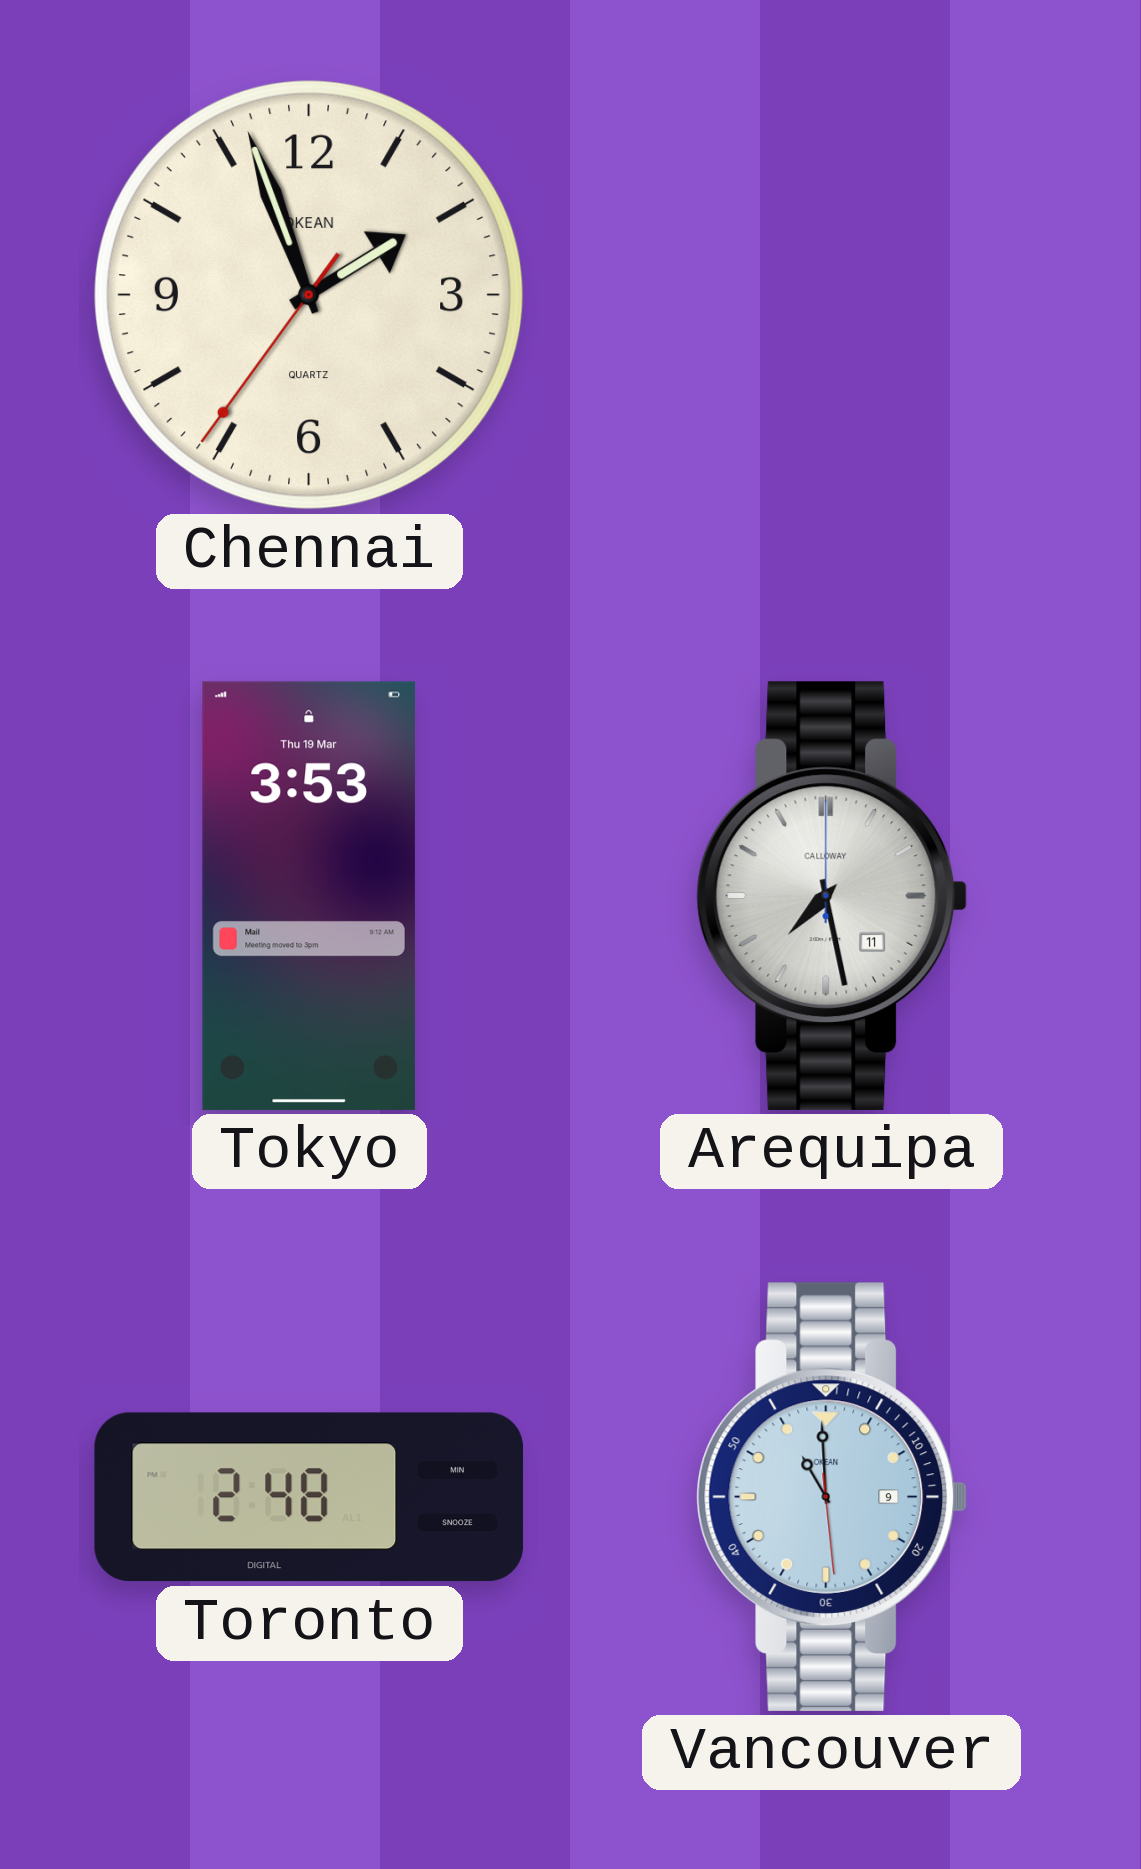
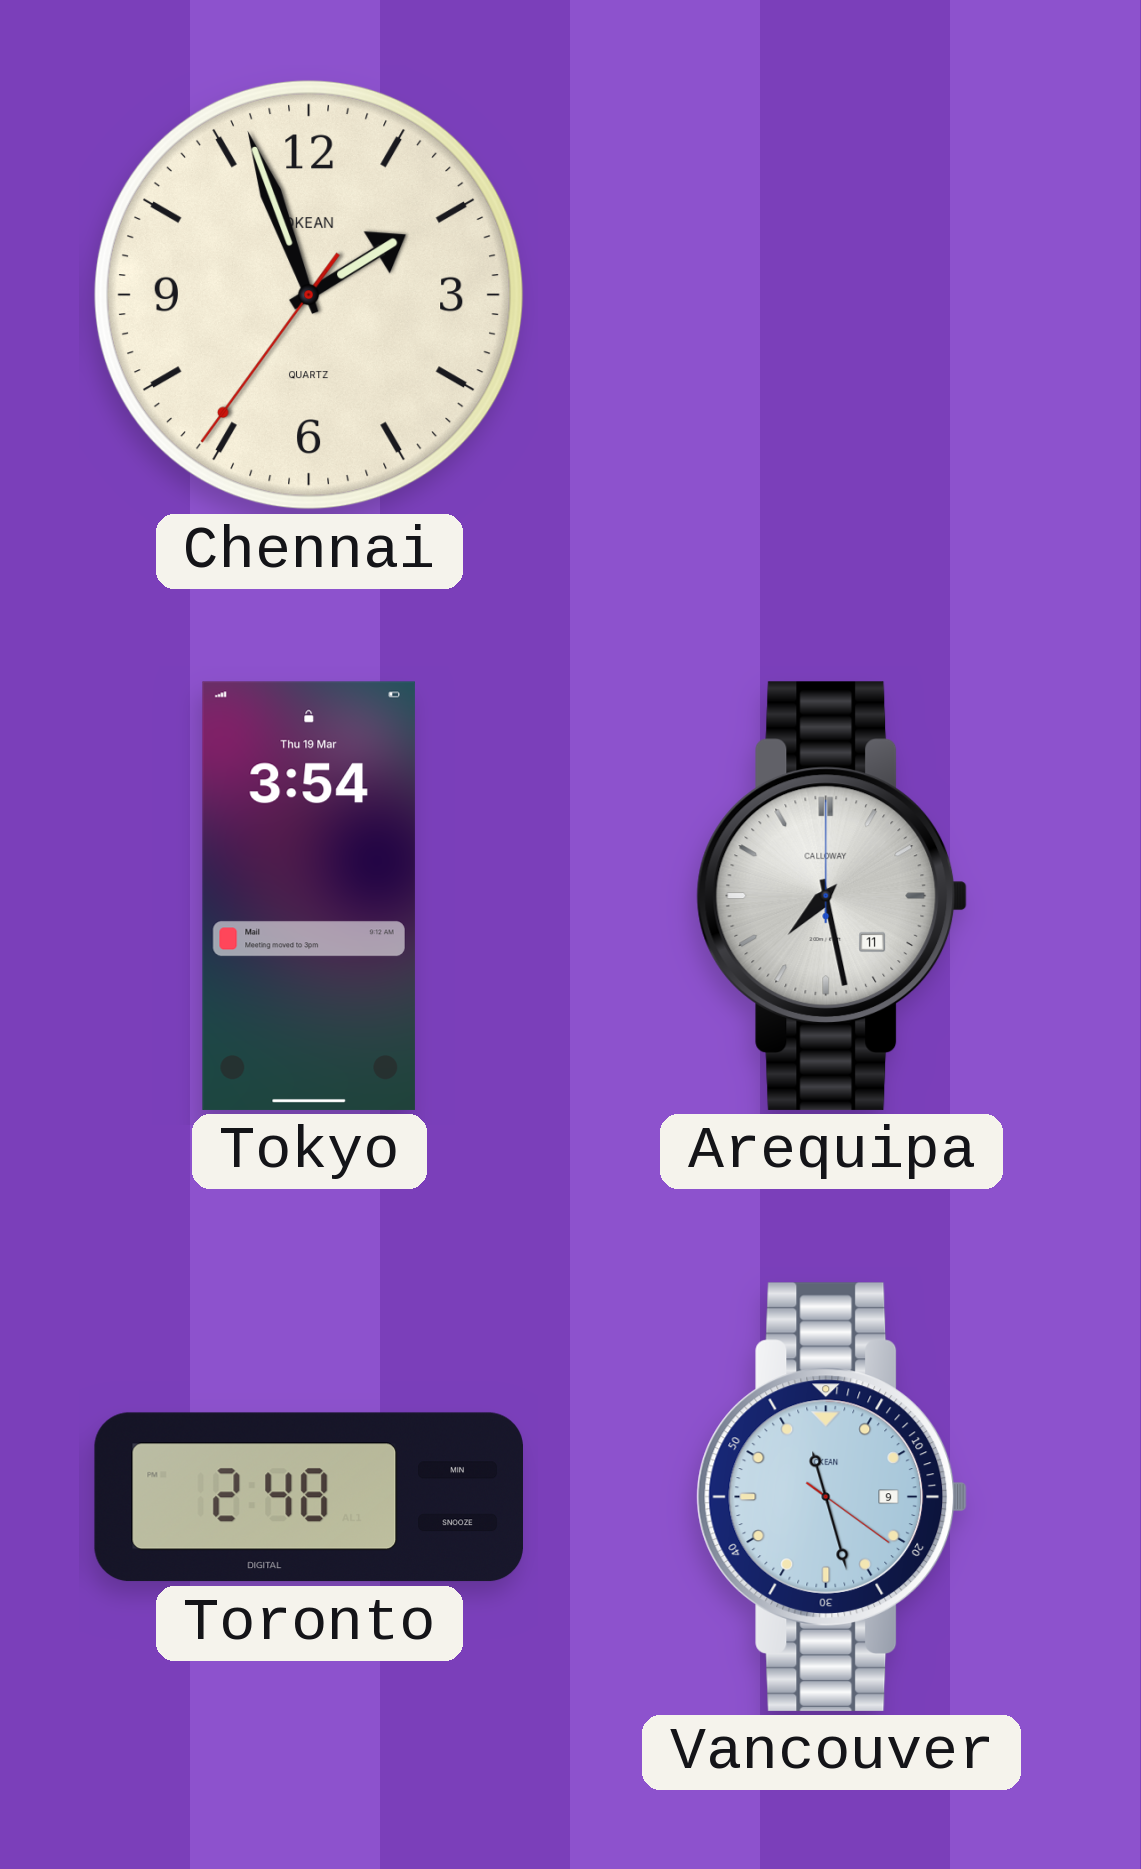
Tokyo: 3:53 -> 3:54
Vancouver: 10:59 -> 11:27
